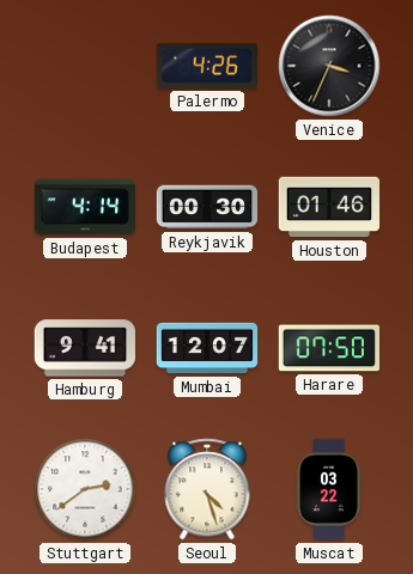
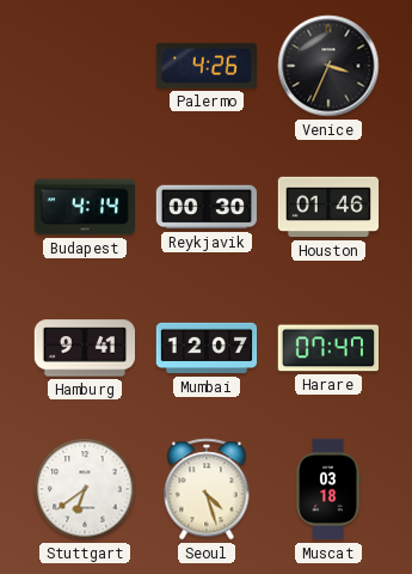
Harare: 07:50 -> 07:47
Stuttgart: 2:39 -> 6:39
Muscat: 03:22 -> 03:18
